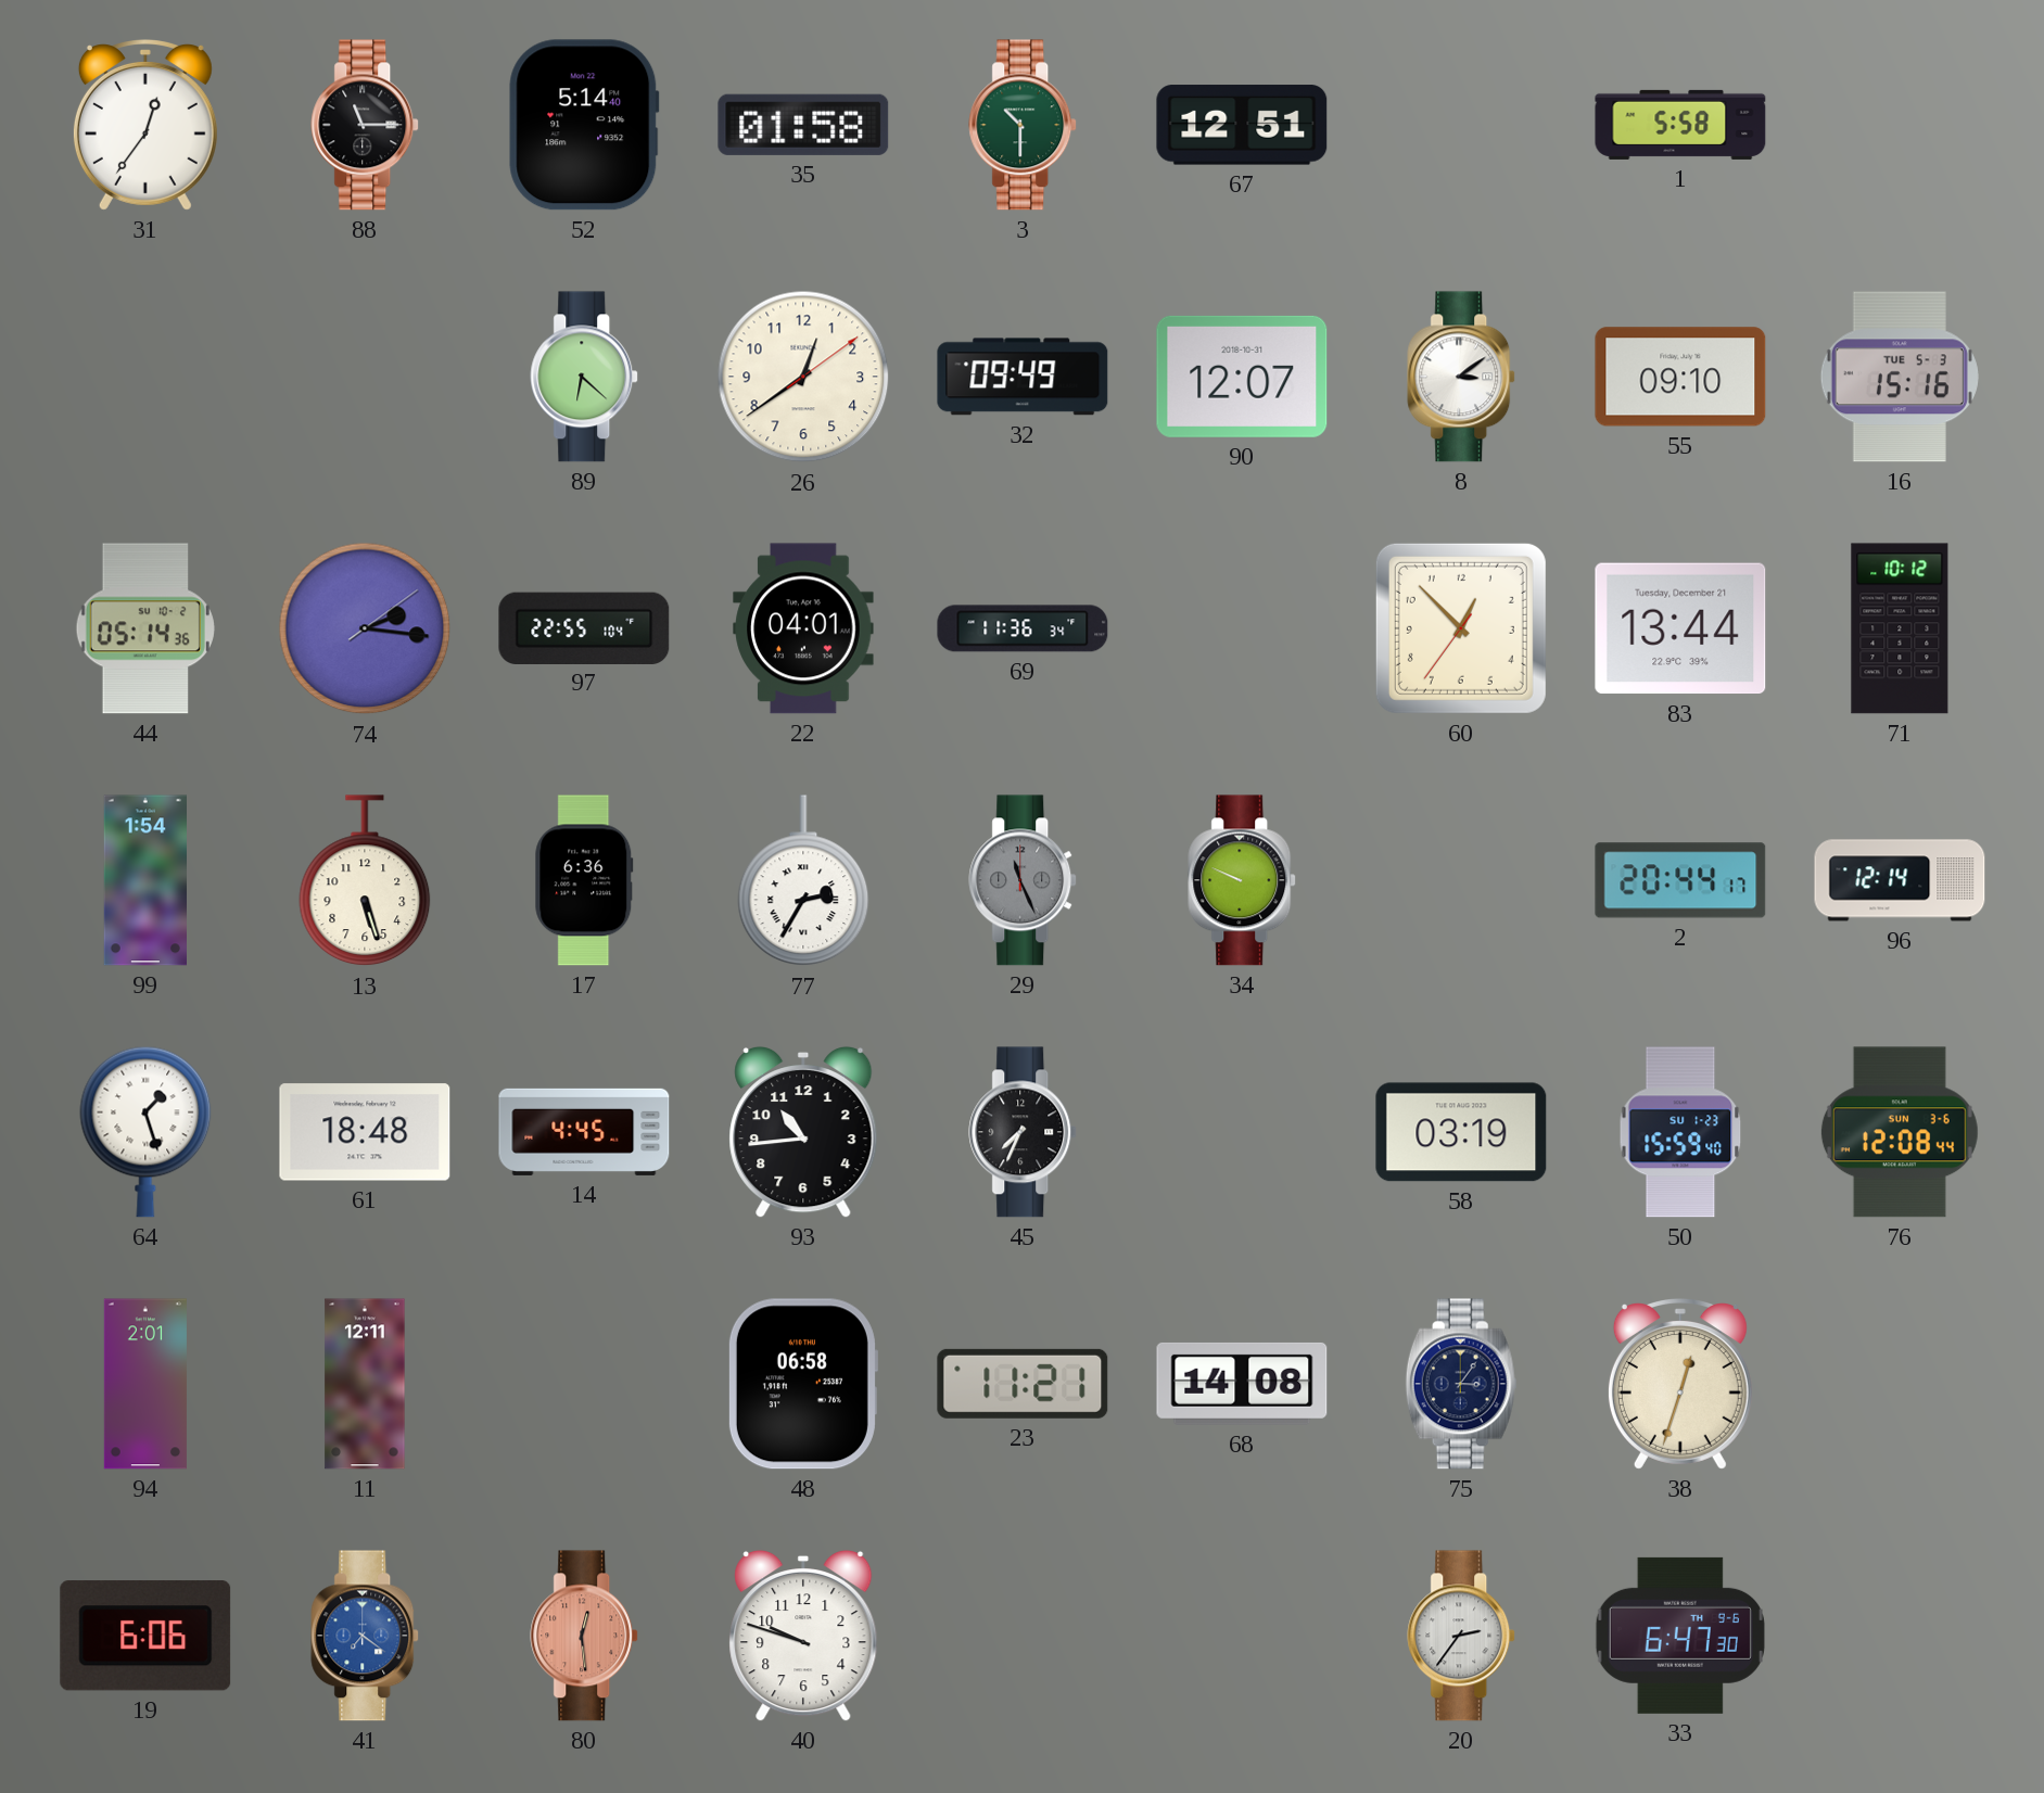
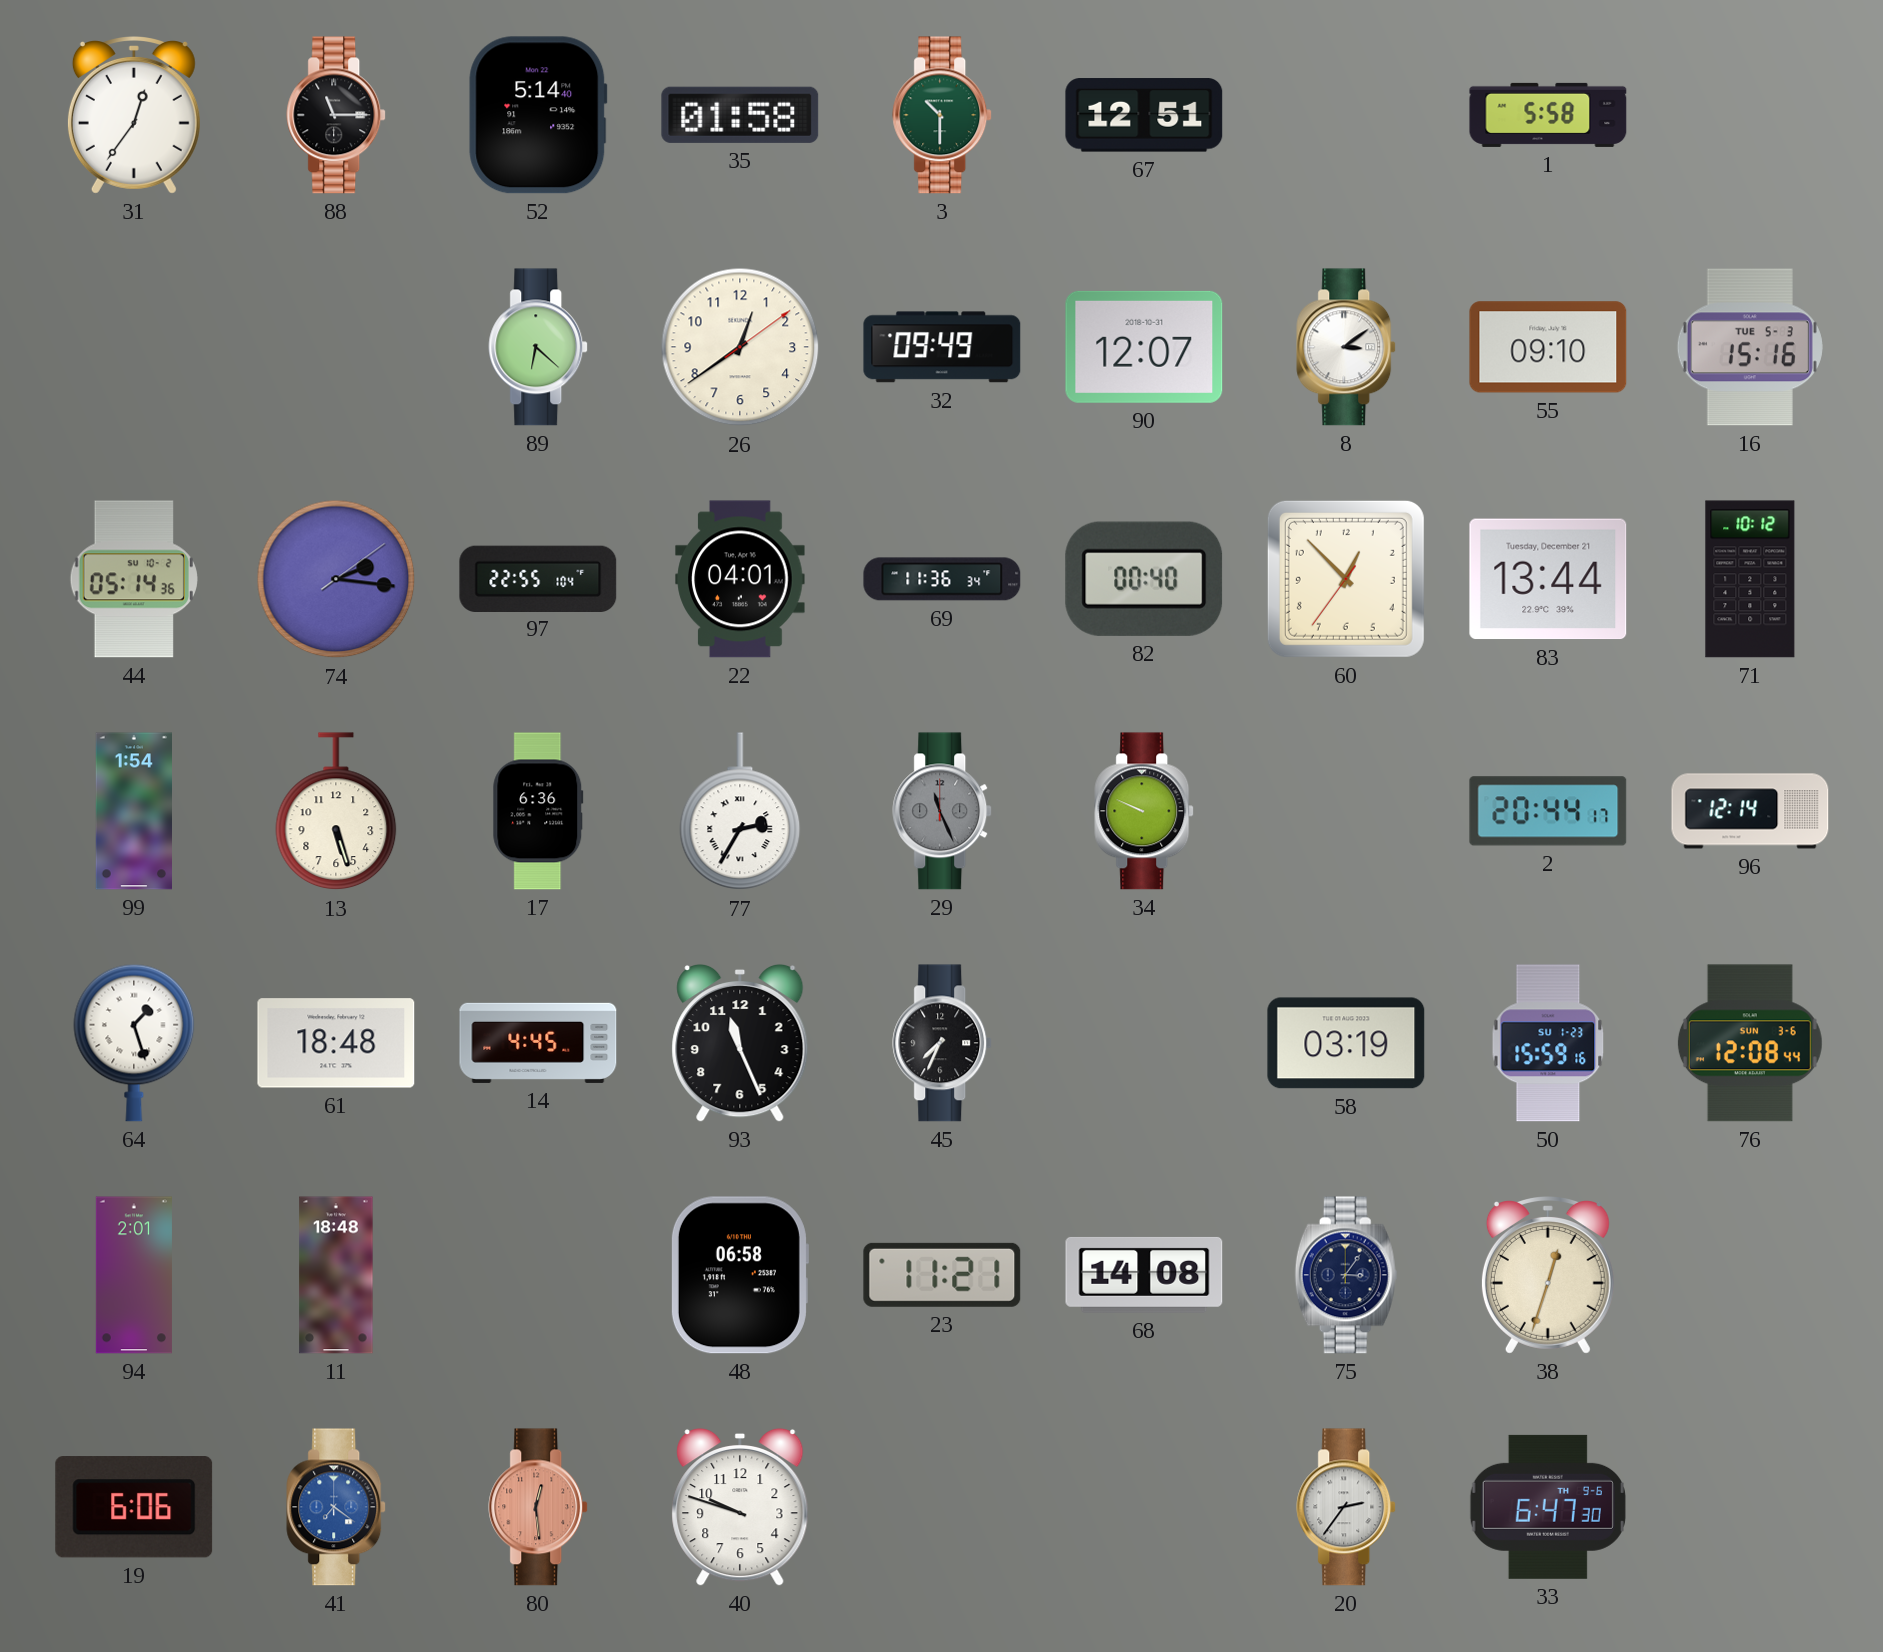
82: none -> 00:40
93: 10:44 -> 11:26
50: 15:59:40 -> 15:59:16
11: 12:11 -> 18:48
